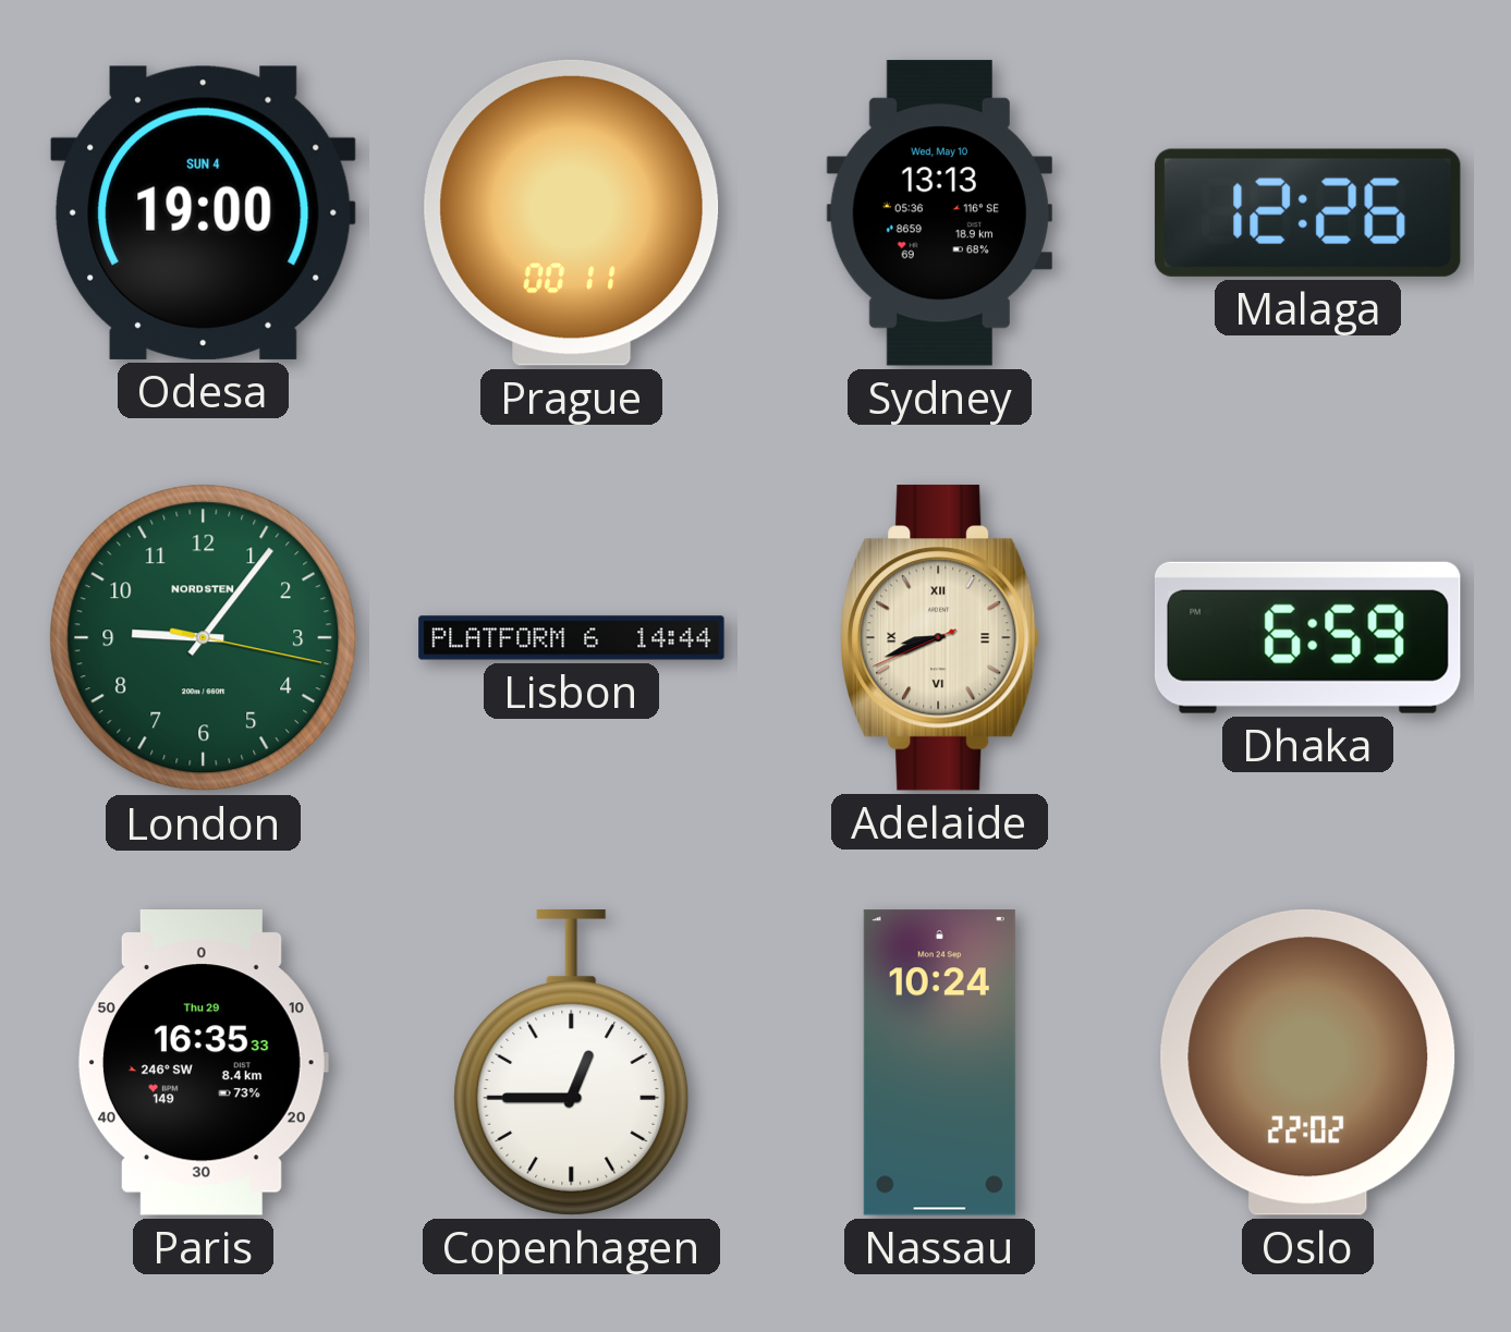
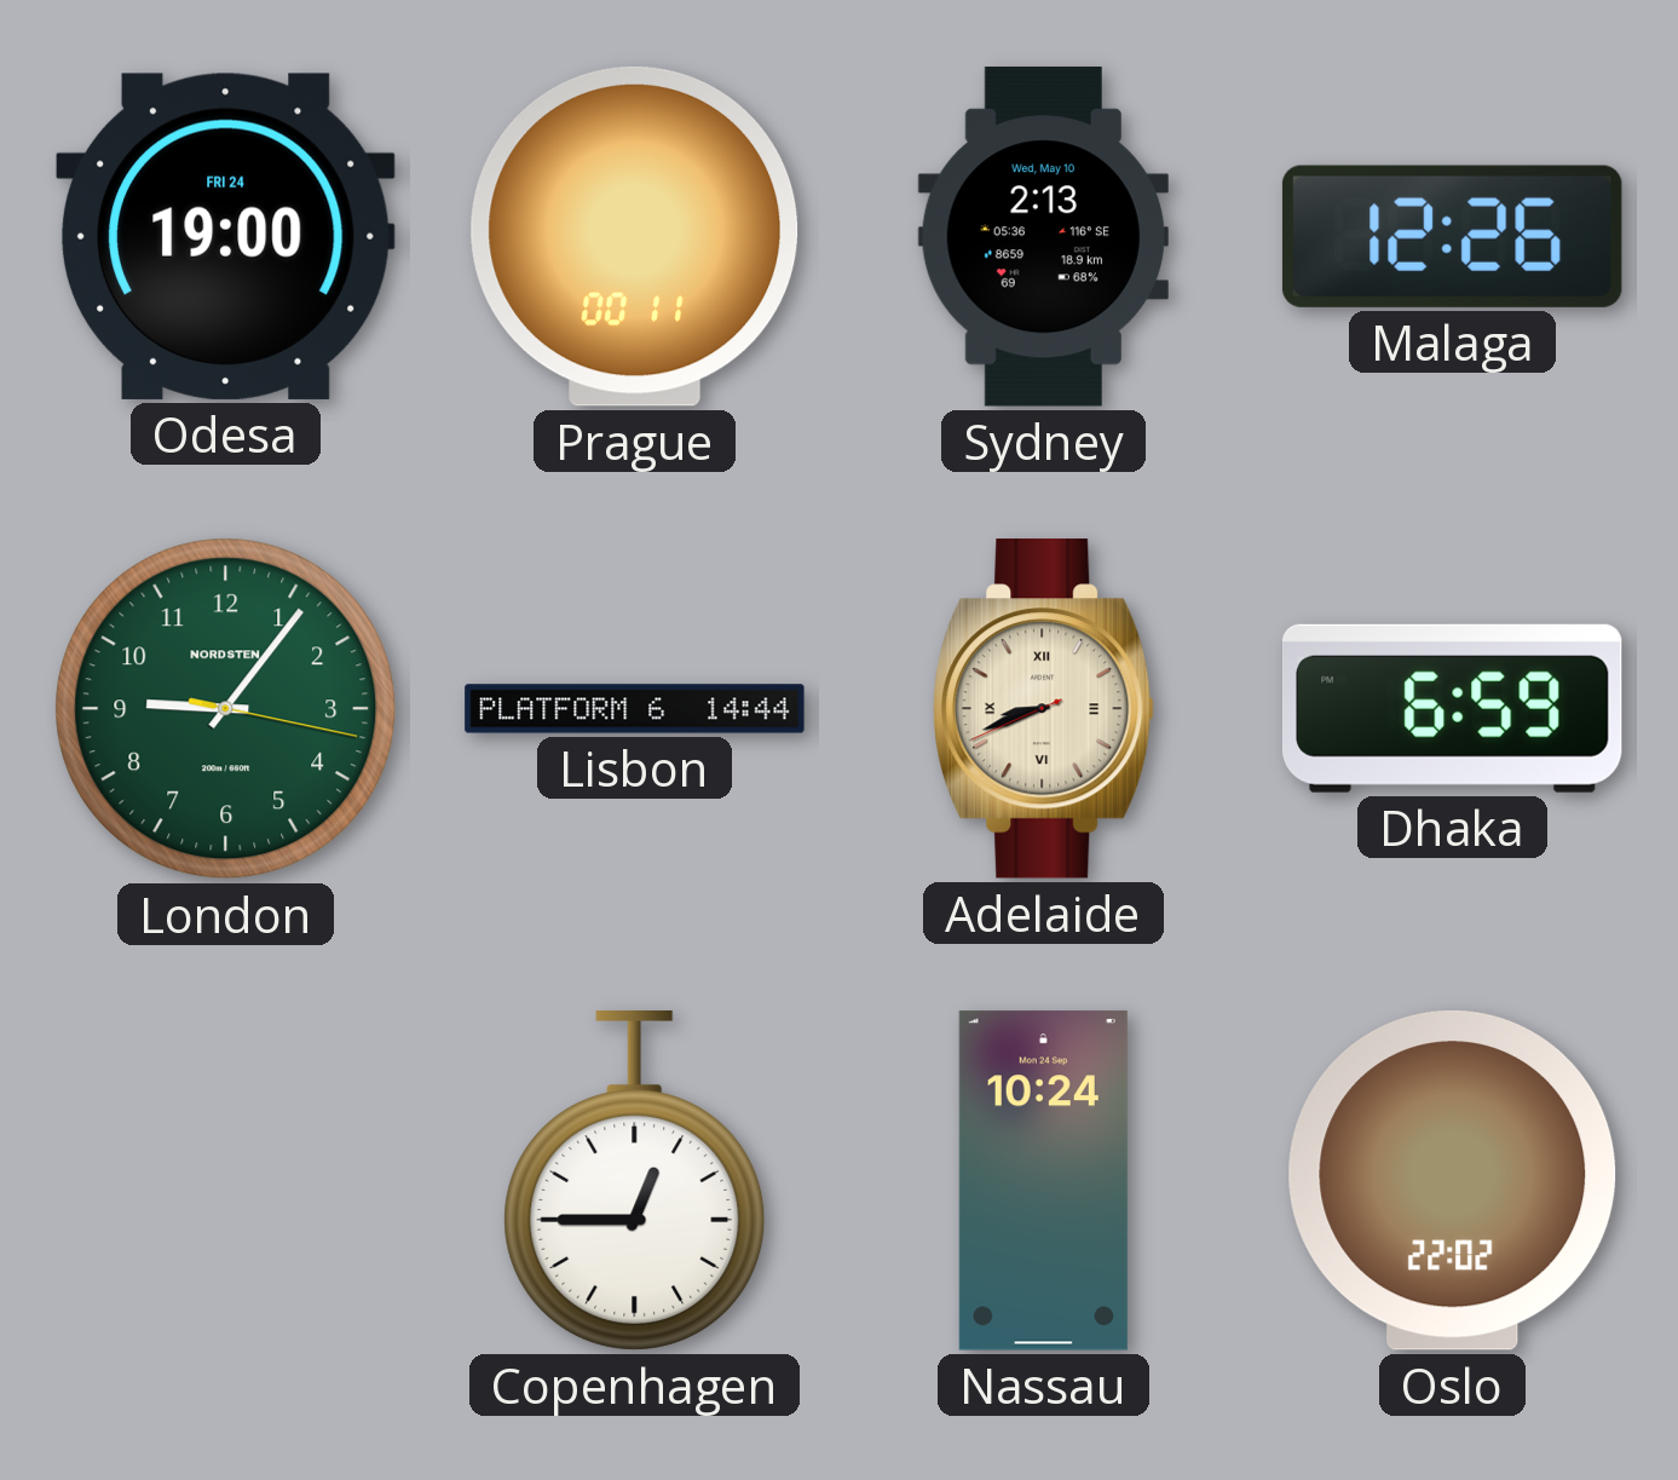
Odesa date: SUN 4 -> FRI 24
Sydney: 13:13 -> 2:13
Paris: 16:35 -> none
